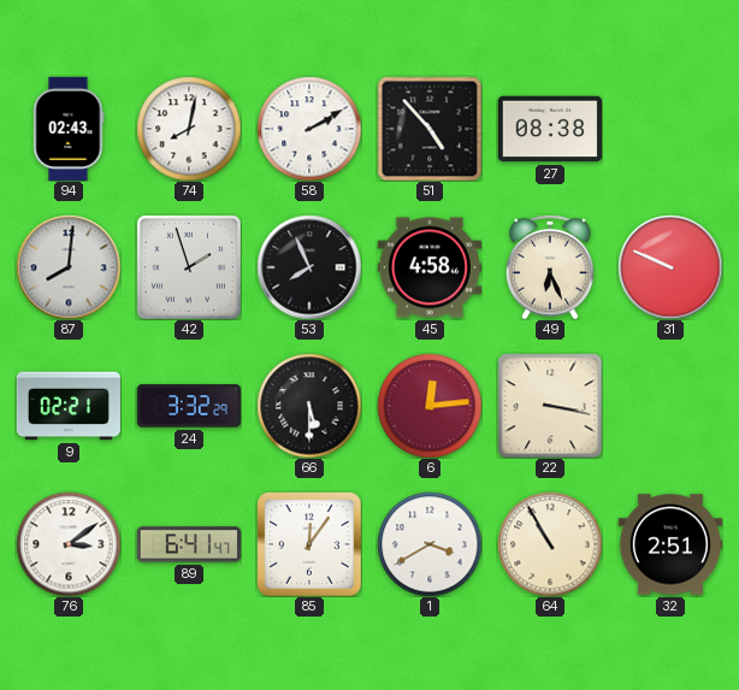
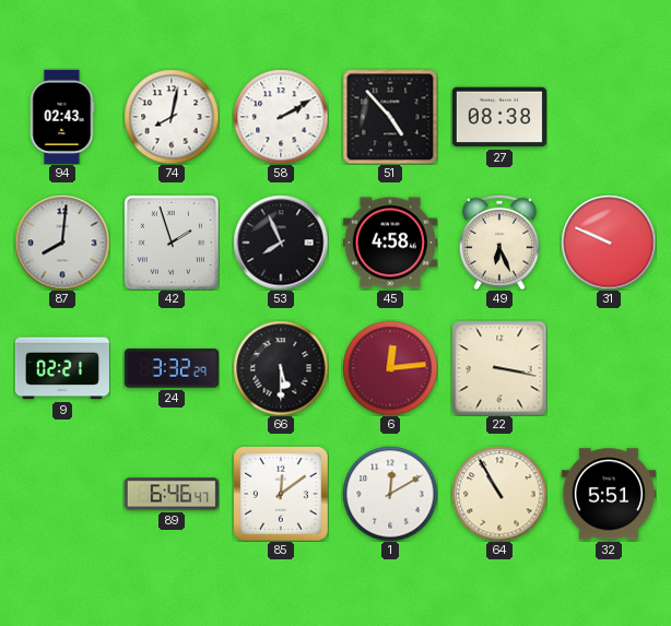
76: 3:09 -> none
89: 6:41 -> 6:46
85: 12:06 -> 12:09
1: 3:40 -> 12:10
32: 2:51 -> 5:51
